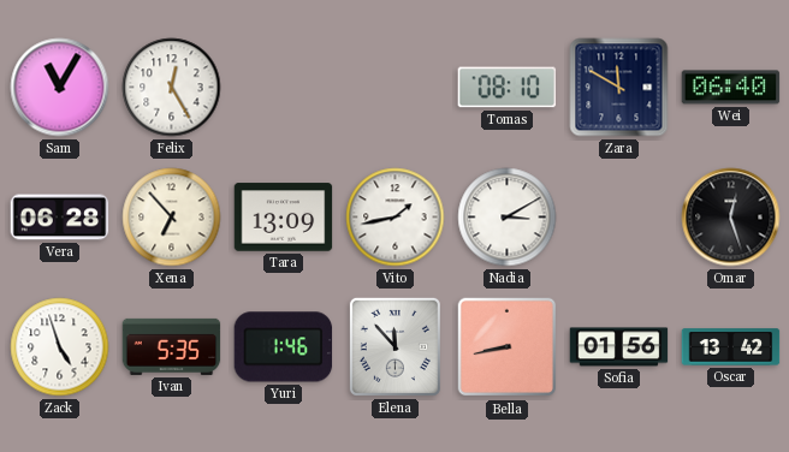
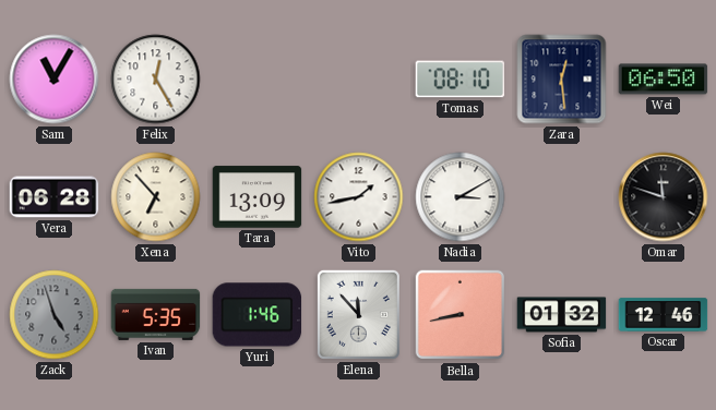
Zara: 11:50 -> 12:29
Wei: 06:40 -> 06:50
Omar: 12:27 -> 11:48
Zack dial: white -> grey
Sofia: 01:56 -> 01:32
Oscar: 13:42 -> 12:46
